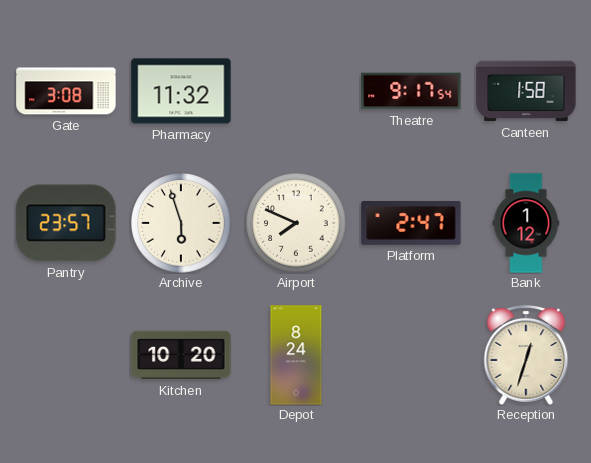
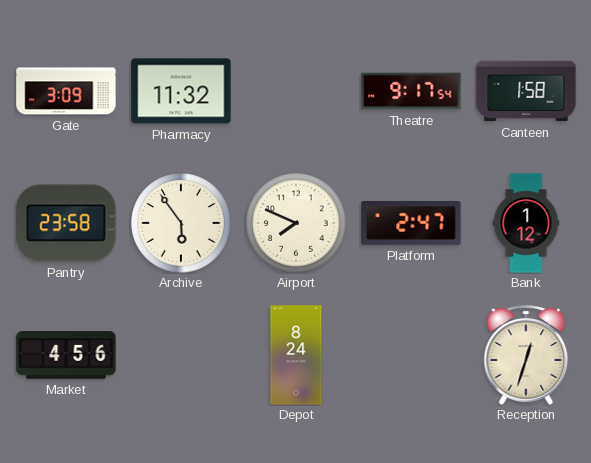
Gate: 3:08 -> 3:09
Pantry: 23:57 -> 23:58
Archive: 5:57 -> 5:54
Market: none -> 4:56
Kitchen: 10:20 -> none
